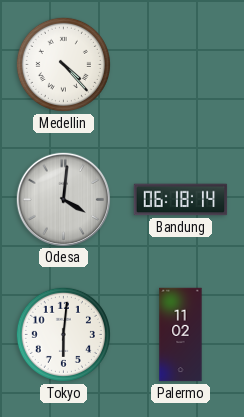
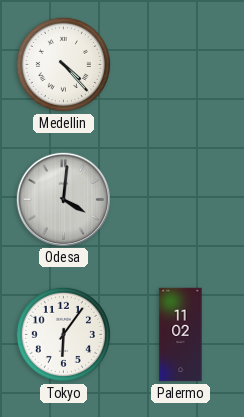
Bandung: 06:18 -> none
Tokyo: 6:01 -> 6:06
